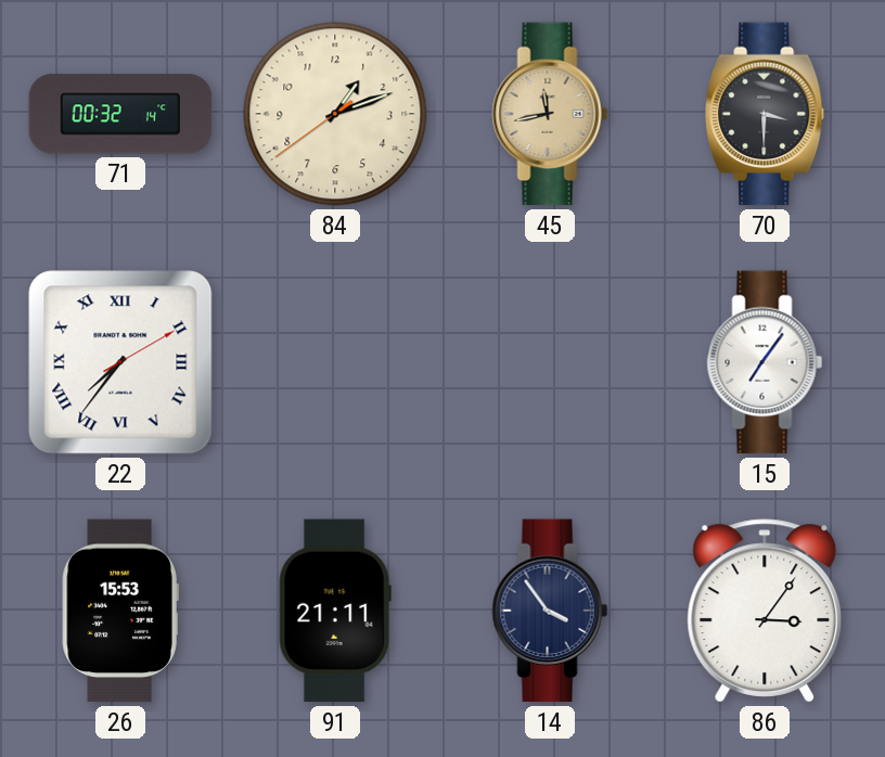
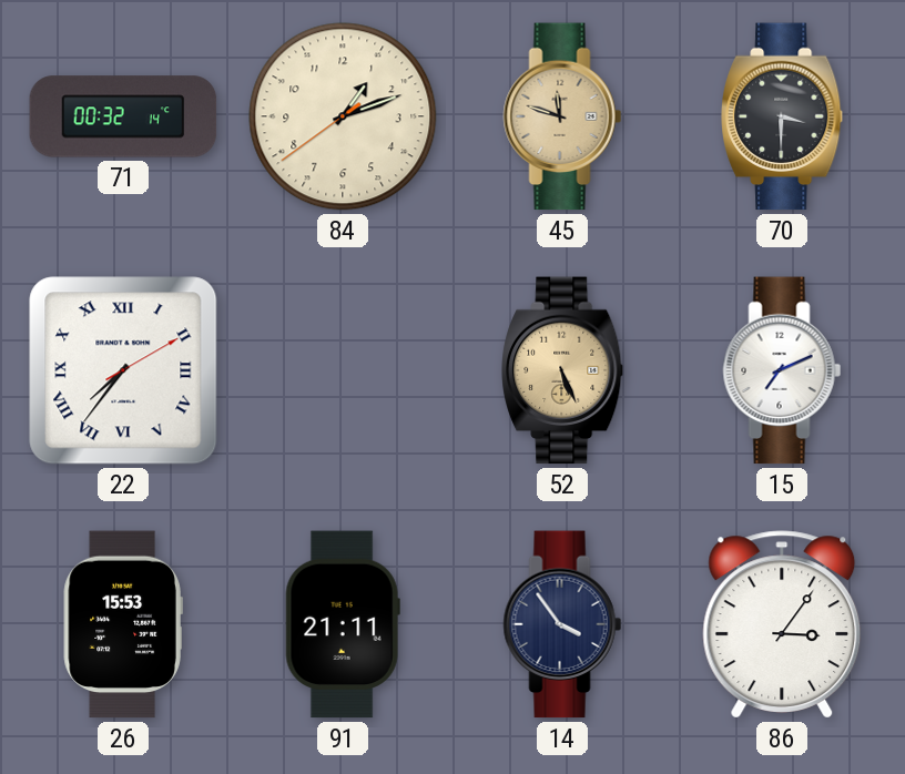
45: 11:43 -> 11:48
52: none -> 5:26
15: 7:06 -> 7:11
